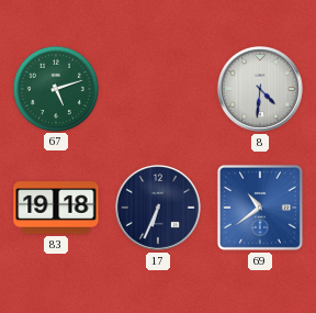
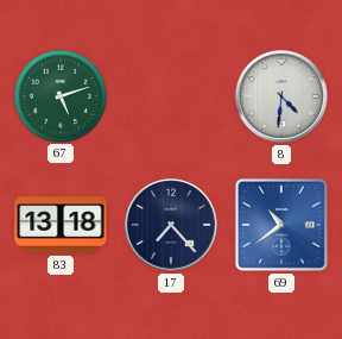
83: 19:18 -> 13:18
17: 6:34 -> 7:23
